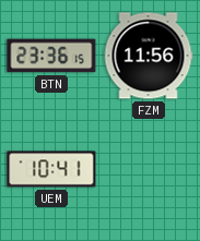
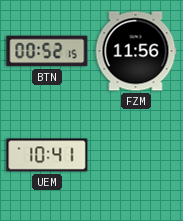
BTN: 23:36 -> 00:52
